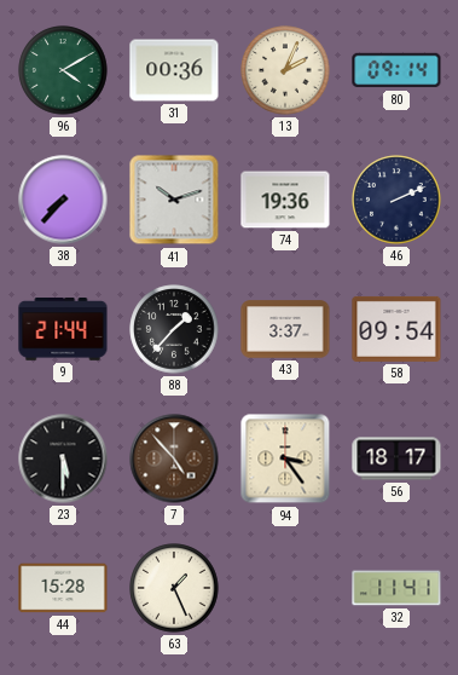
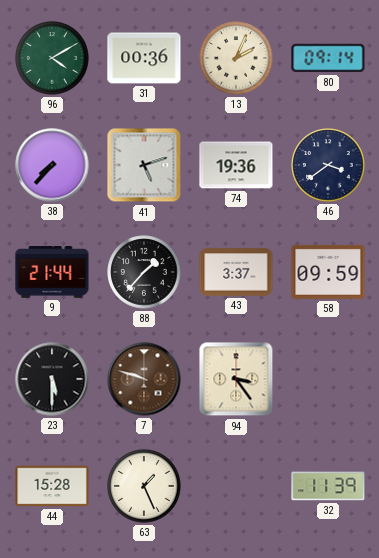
41: 10:12 -> 5:12
46: 2:11 -> 3:39
58: 09:54 -> 09:59
7: 4:53 -> 9:48
56: 18:17 -> none
32: 11:41 -> 11:39
